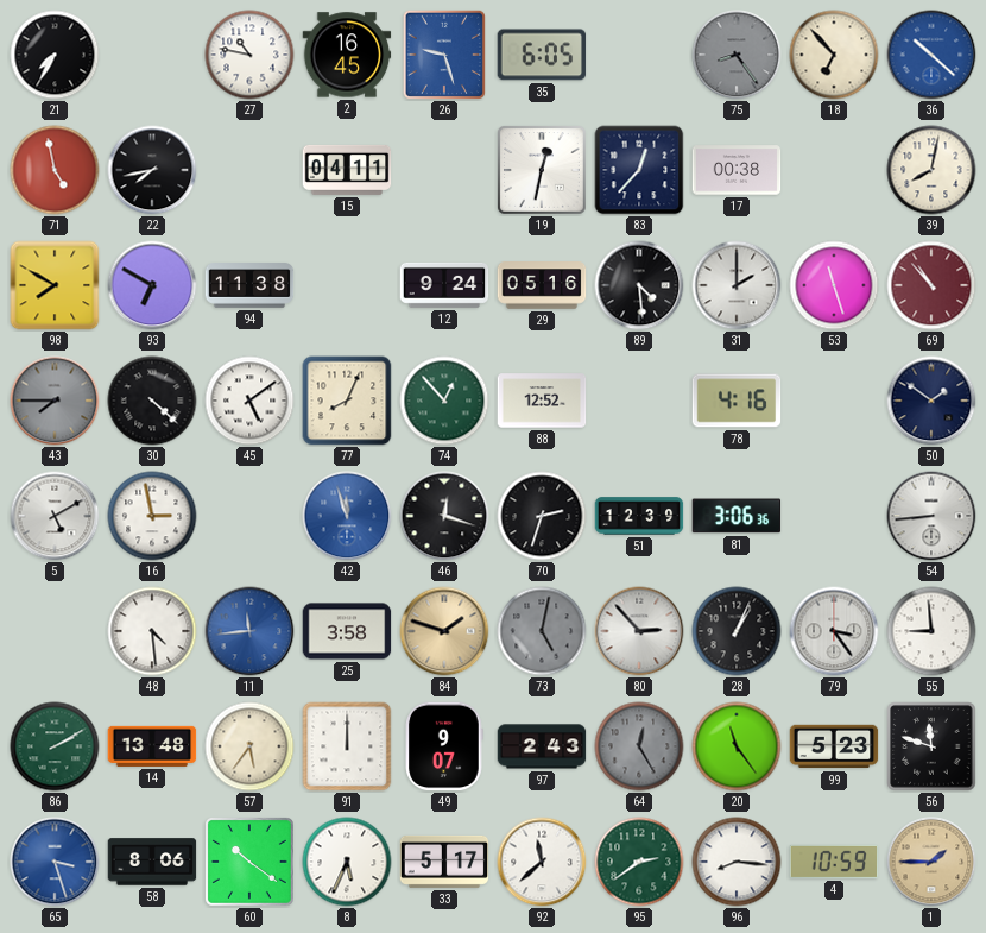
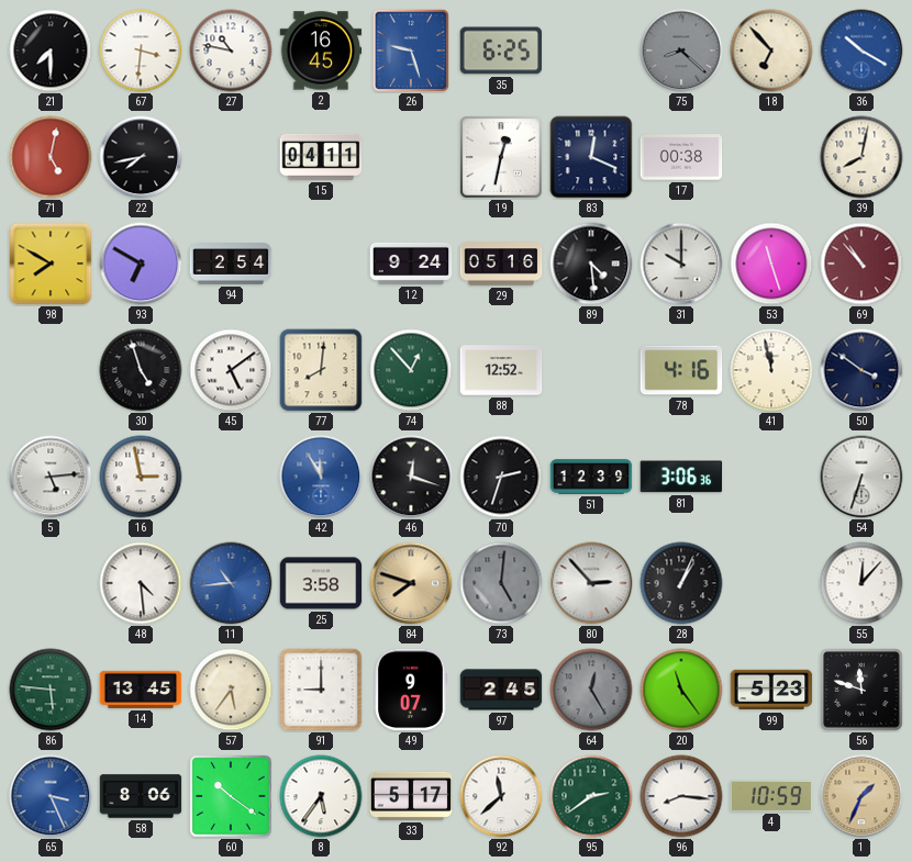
21: 7:35 -> 7:30
67: none -> 3:31
35: 6:05 -> 6:25
75: 8:24 -> 8:22
36: 10:22 -> 10:20
71: 4:58 -> 5:02
83: 12:37 -> 12:19
94: 11:38 -> 2:54
31: 2:00 -> 10:00
43: 7:45 -> none
30: 4:22 -> 4:57
77: 8:04 -> 8:01
41: none -> 11:58
50: 1:51 -> 3:51
5: 5:10 -> 5:14
42: 11:57 -> 11:55
54: 8:44 -> 6:33
11: 11:44 -> 10:44
84: 1:48 -> 7:48
73: 5:02 -> 5:01
79: 3:24 -> none
55: 8:59 -> 12:07
86: 2:10 -> 5:46
14: 13:48 -> 13:45
91: 12:00 -> 9:00
97: 2:43 -> 2:45
65: 3:27 -> 3:26
8: 5:34 -> 5:36
1: 1:45 -> 1:34
